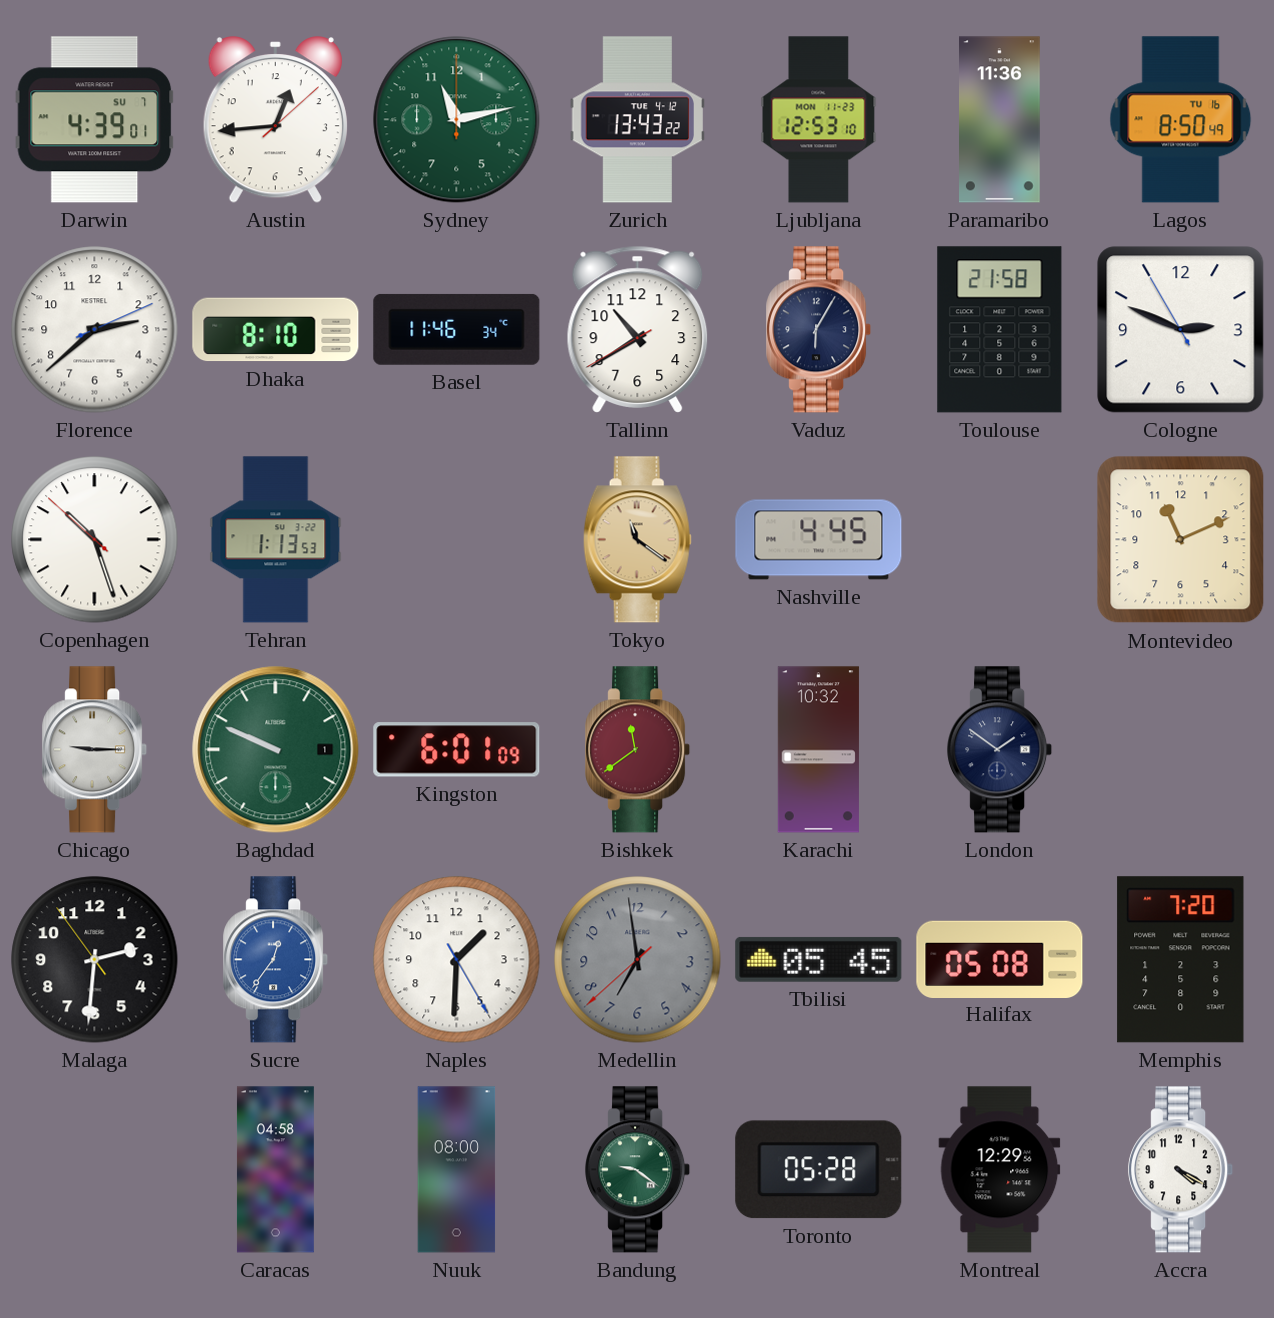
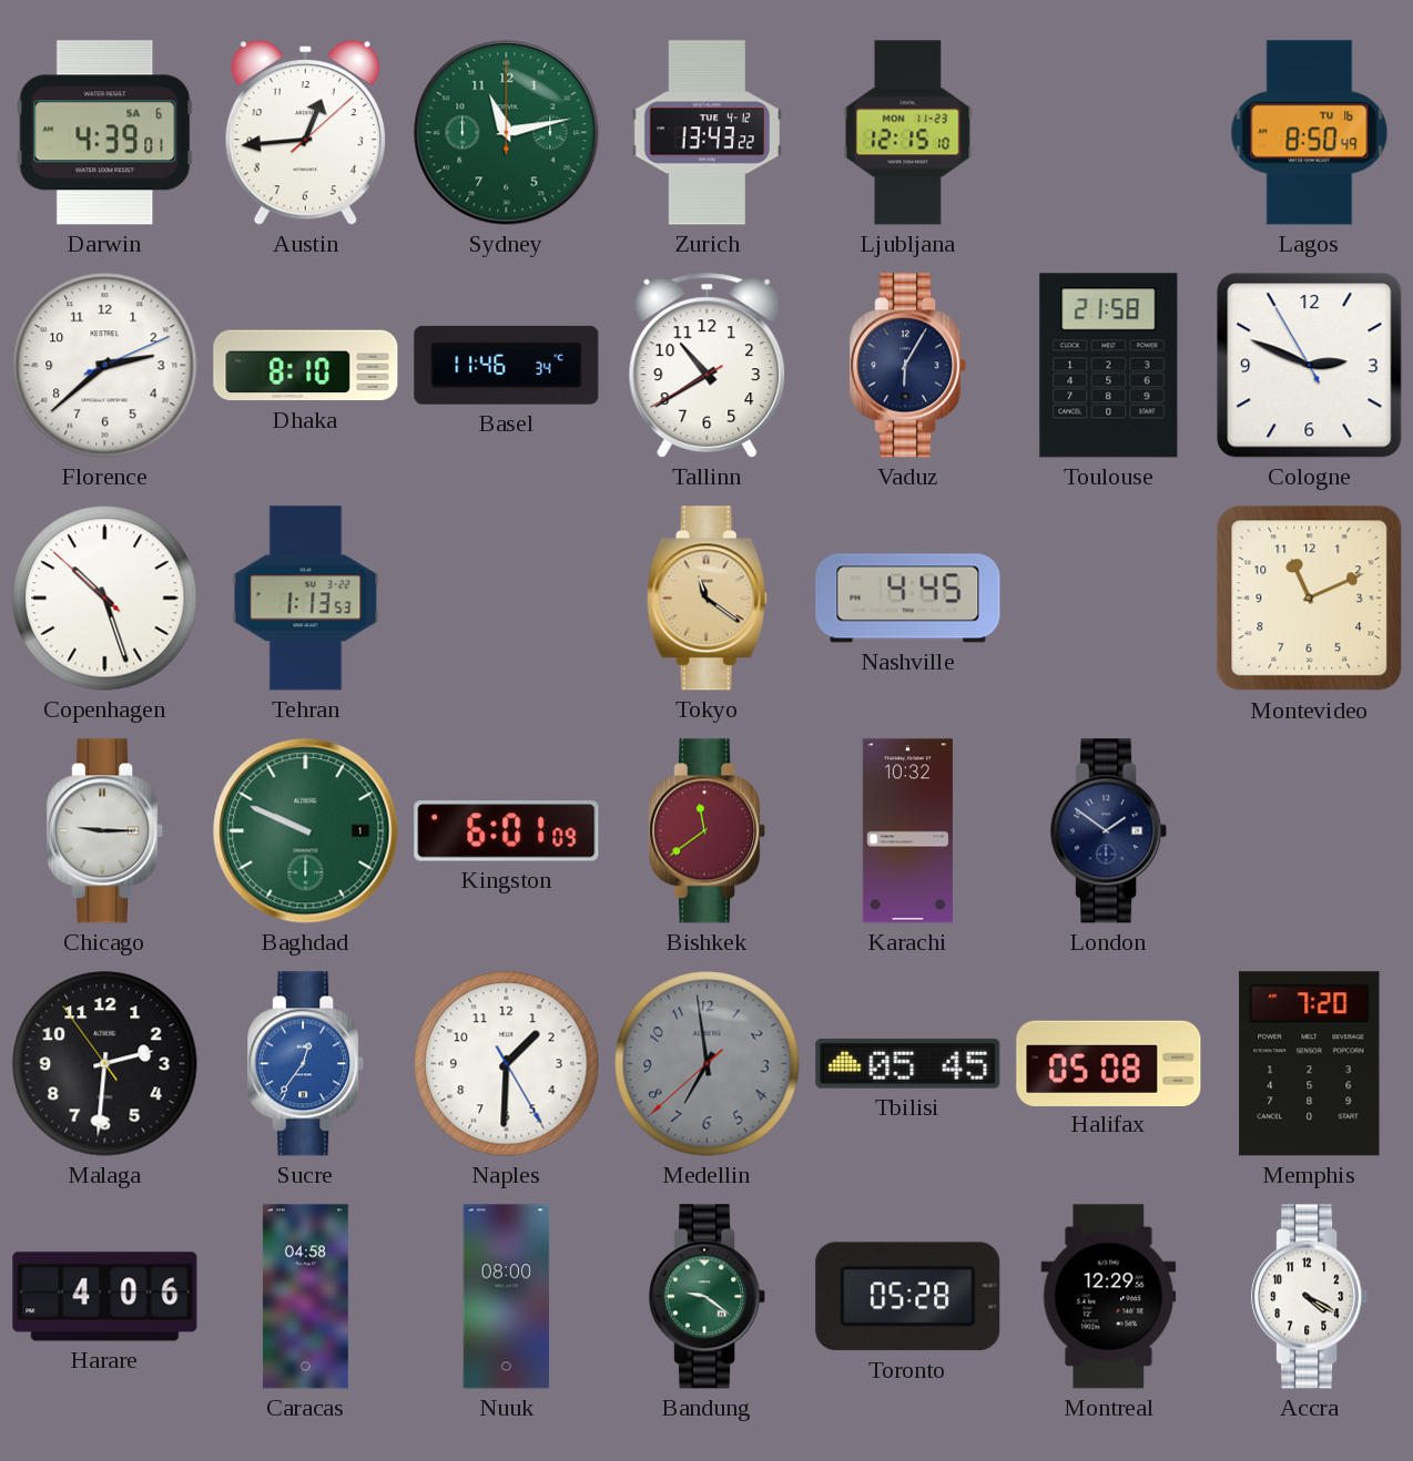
Darwin date: SU 7 -> SA 6
Ljubljana: 12:53 -> 12:15
Paramaribo: 11:36 -> none
Harare: none -> 4:06
